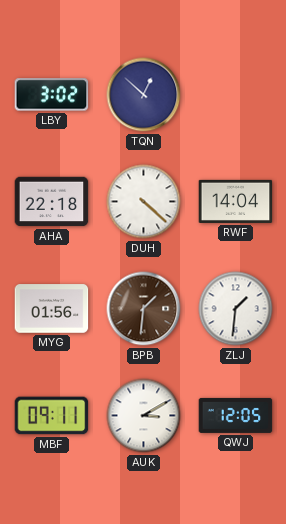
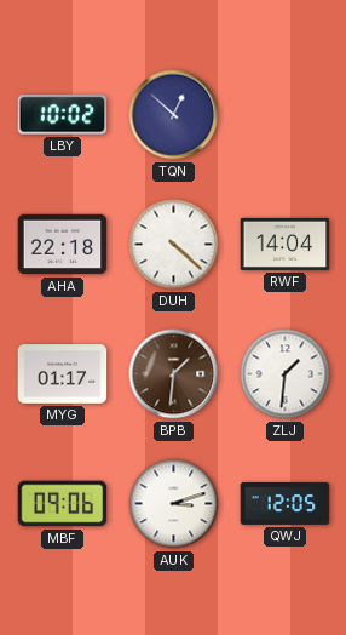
LBY: 3:02 -> 10:02
MYG: 01:56 -> 01:17
MBF: 09:11 -> 09:06
AUK: 3:10 -> 3:12
